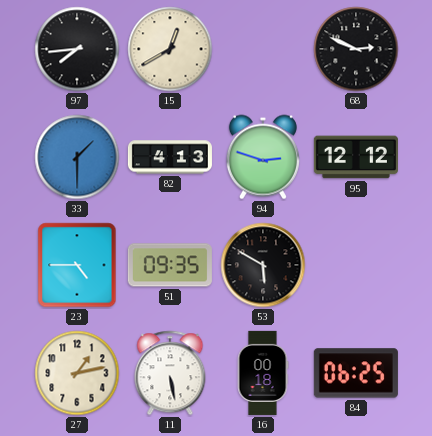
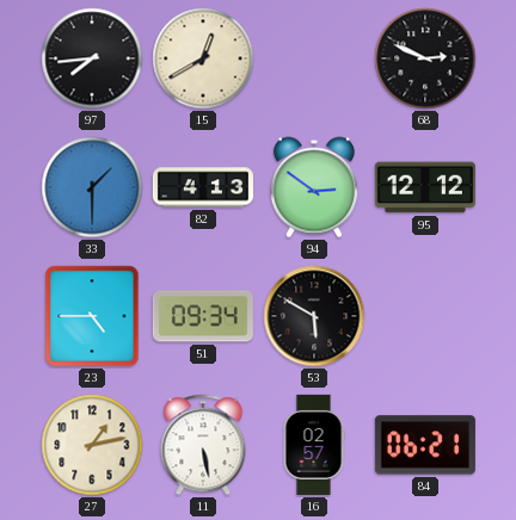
94: 2:48 -> 2:51
51: 09:35 -> 09:34
16: 00:18 -> 02:57
84: 06:25 -> 06:21
